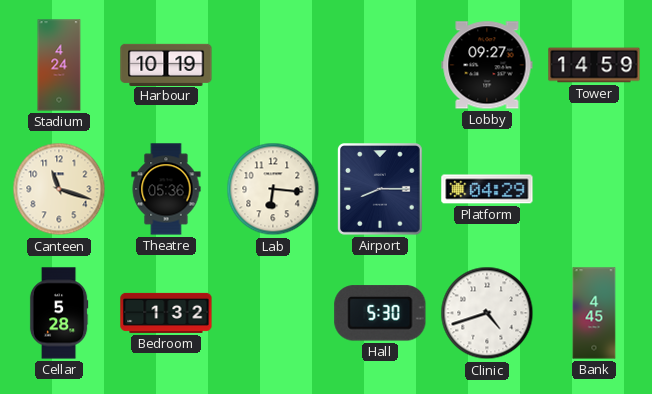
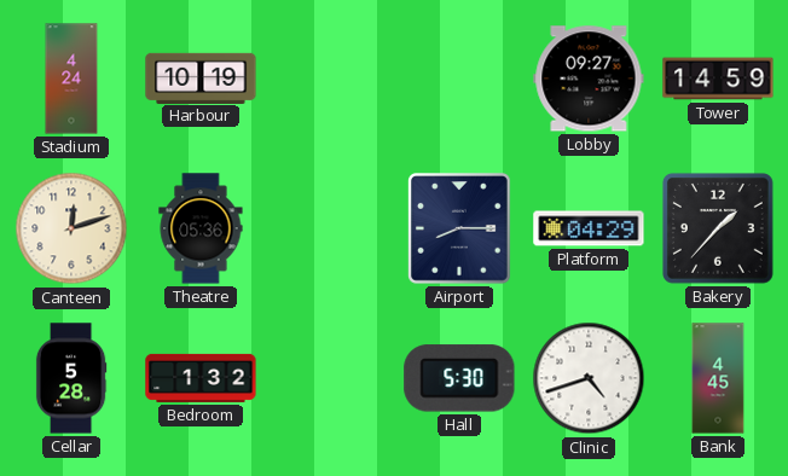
Canteen: 11:18 -> 12:12
Lab: 6:16 -> none
Bakery: none -> 1:37
